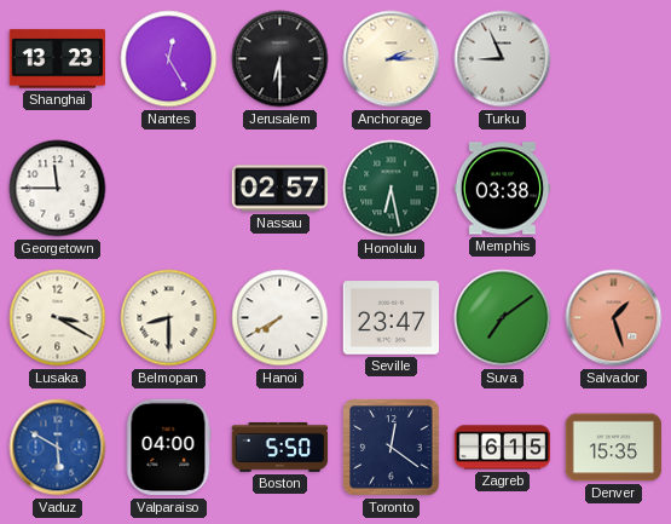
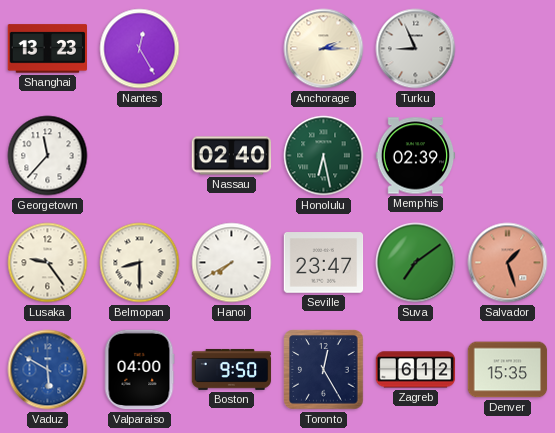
Jerusalem: 6:30 -> none
Georgetown: 11:45 -> 11:37
Nassau: 02:57 -> 02:40
Memphis: 03:38 -> 02:39
Lusaka: 3:20 -> 9:24
Boston: 5:50 -> 9:50
Toronto: 12:21 -> 12:25
Zagreb: 6:15 -> 6:12
